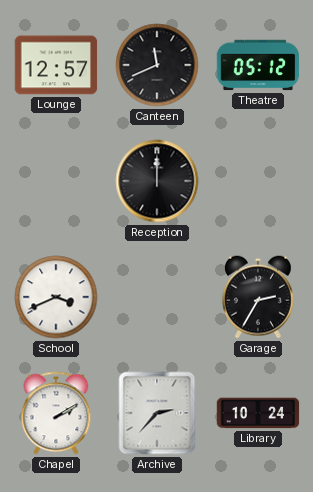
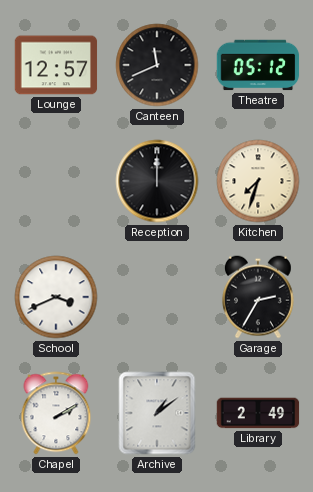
Kitchen: none -> 7:33
Archive: 2:37 -> 1:09
Library: 10:24 -> 2:49
